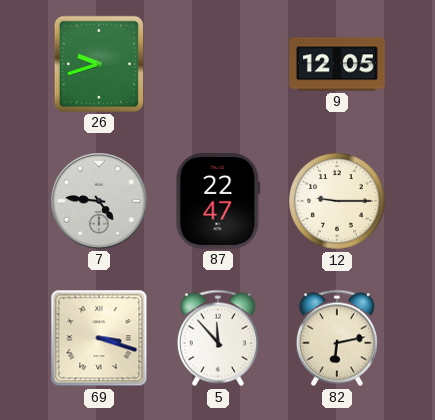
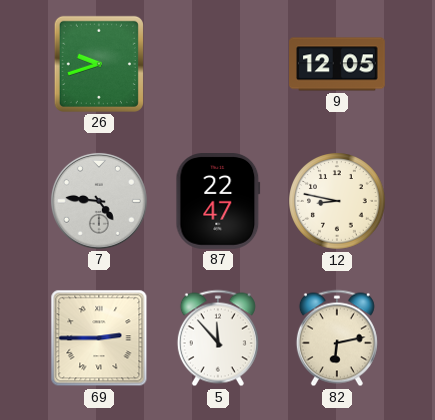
12: 9:15 -> 8:47
69: 3:18 -> 2:45
